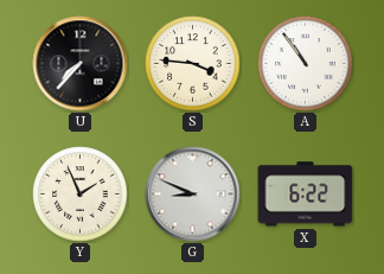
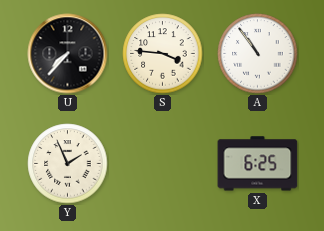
G: 8:49 -> none
X: 6:22 -> 6:25
